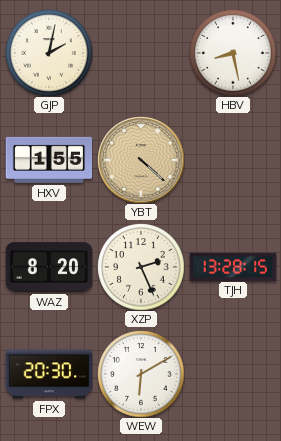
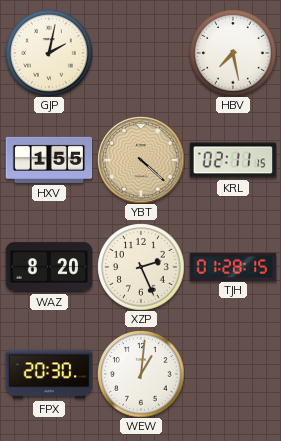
HBV: 8:28 -> 7:28
KRL: none -> 02:11
TJH: 13:28 -> 01:28
WEW: 6:10 -> 1:01
